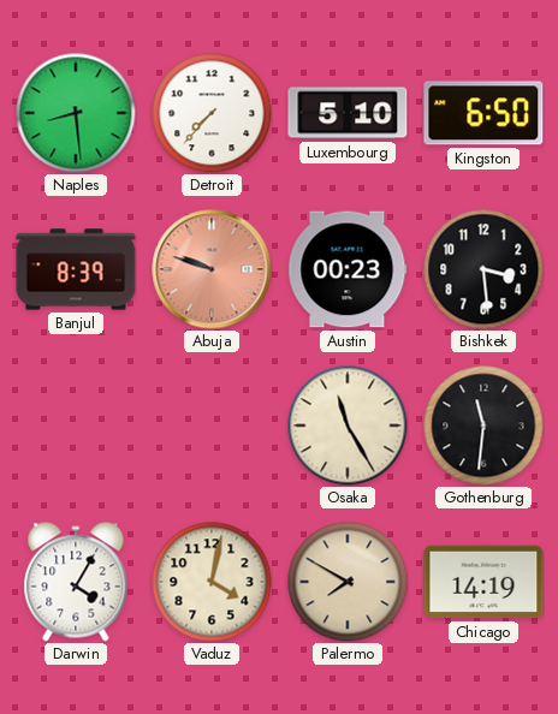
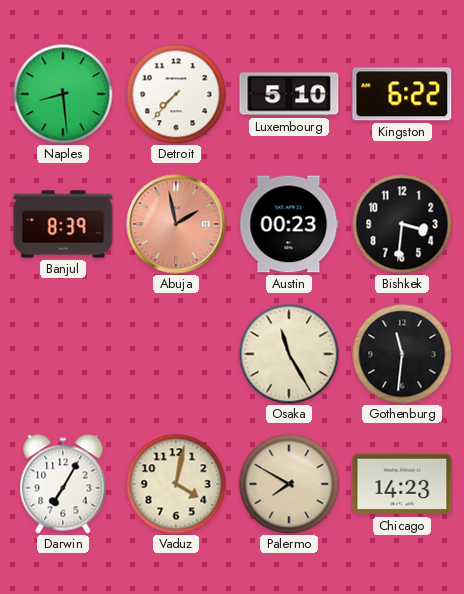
Kingston: 6:50 -> 6:22
Abuja: 9:48 -> 1:58
Bishkek: 3:29 -> 3:31
Darwin: 4:05 -> 7:05
Chicago: 14:19 -> 14:23
